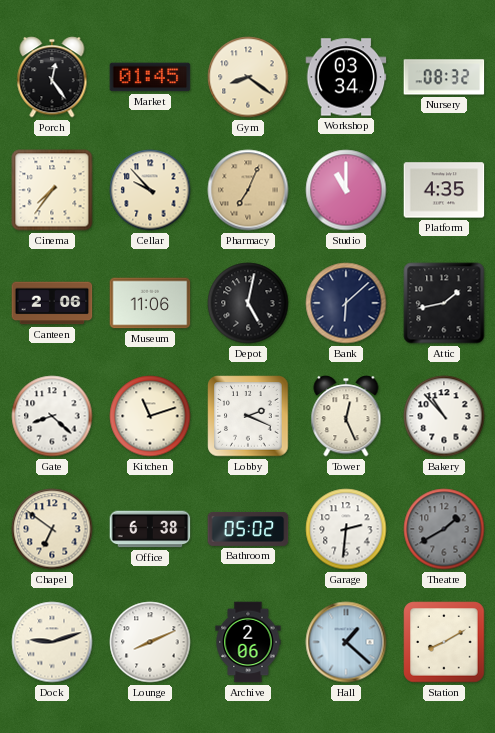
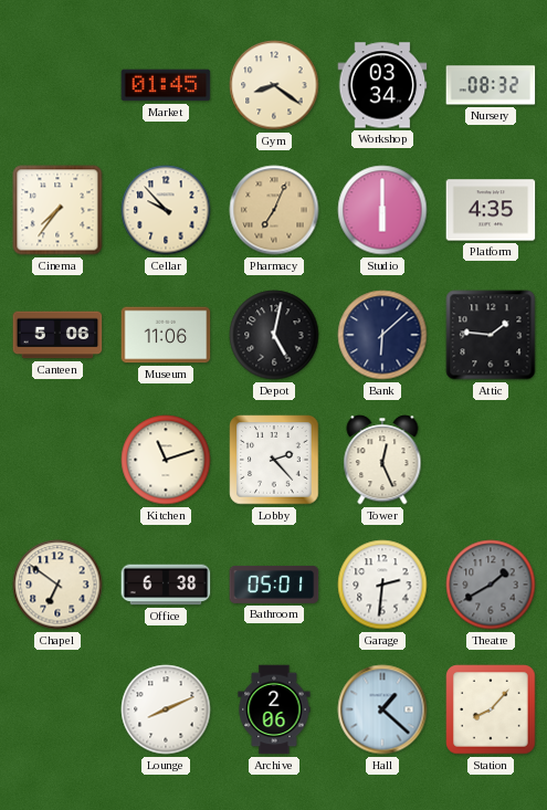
Porch: 12:24 -> none
Studio: 11:00 -> 6:00
Canteen: 2:06 -> 5:06
Attic: 1:43 -> 1:46
Gate: 8:22 -> none
Lobby: 2:19 -> 2:23
Bakery: 10:53 -> none
Bathroom: 05:02 -> 05:01
Dock: 9:12 -> none
Station: 8:10 -> 8:07
